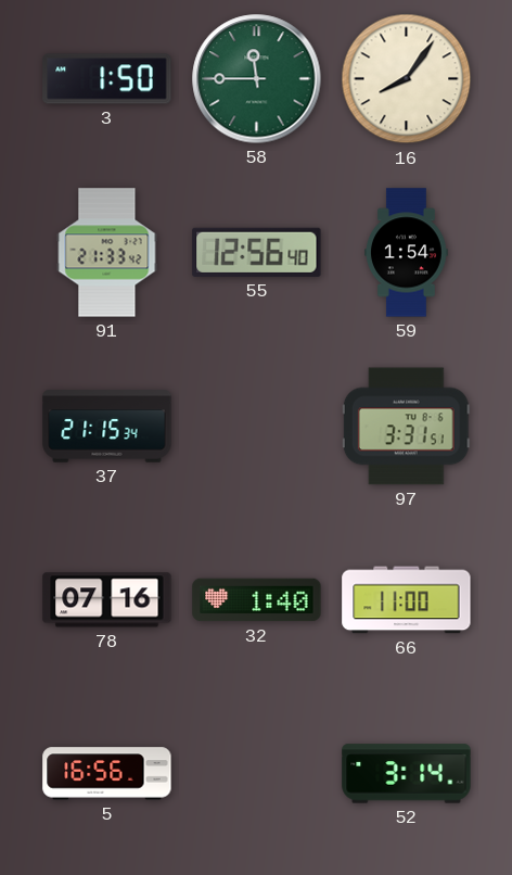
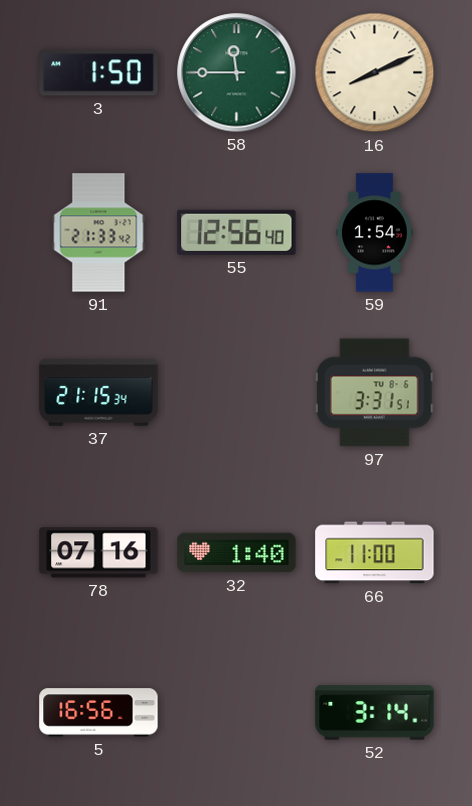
16: 8:06 -> 8:11
